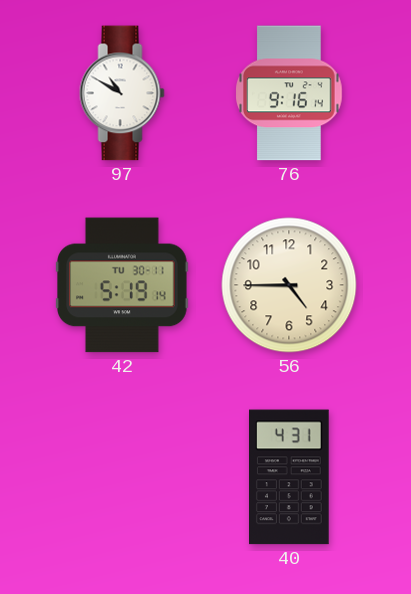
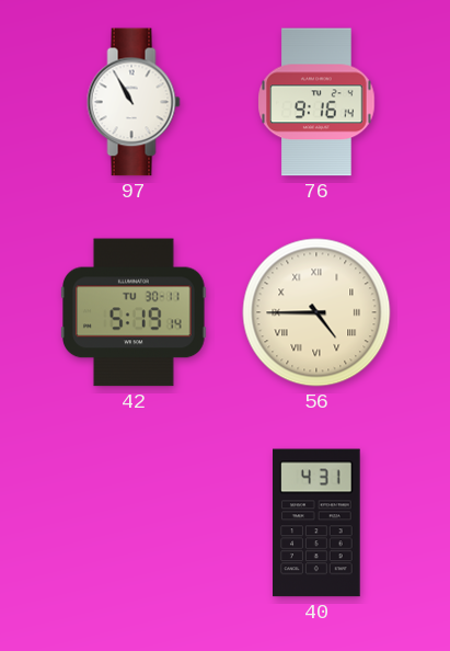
97: 10:50 -> 10:55
56 numerals: Arabic -> Roman
